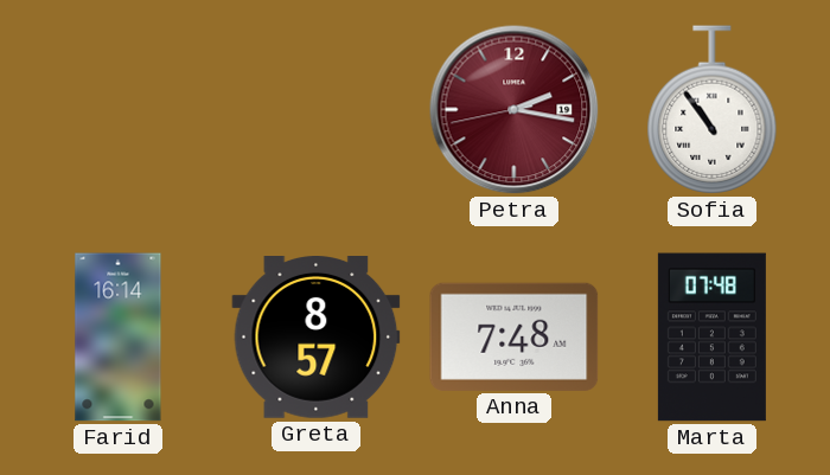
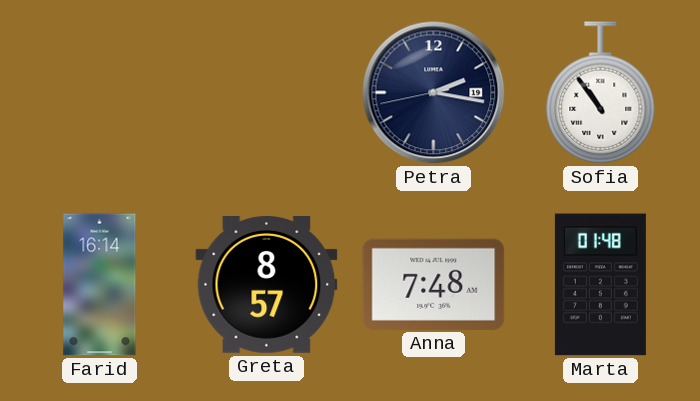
Petra dial: burgundy -> navy
Marta: 07:48 -> 01:48
